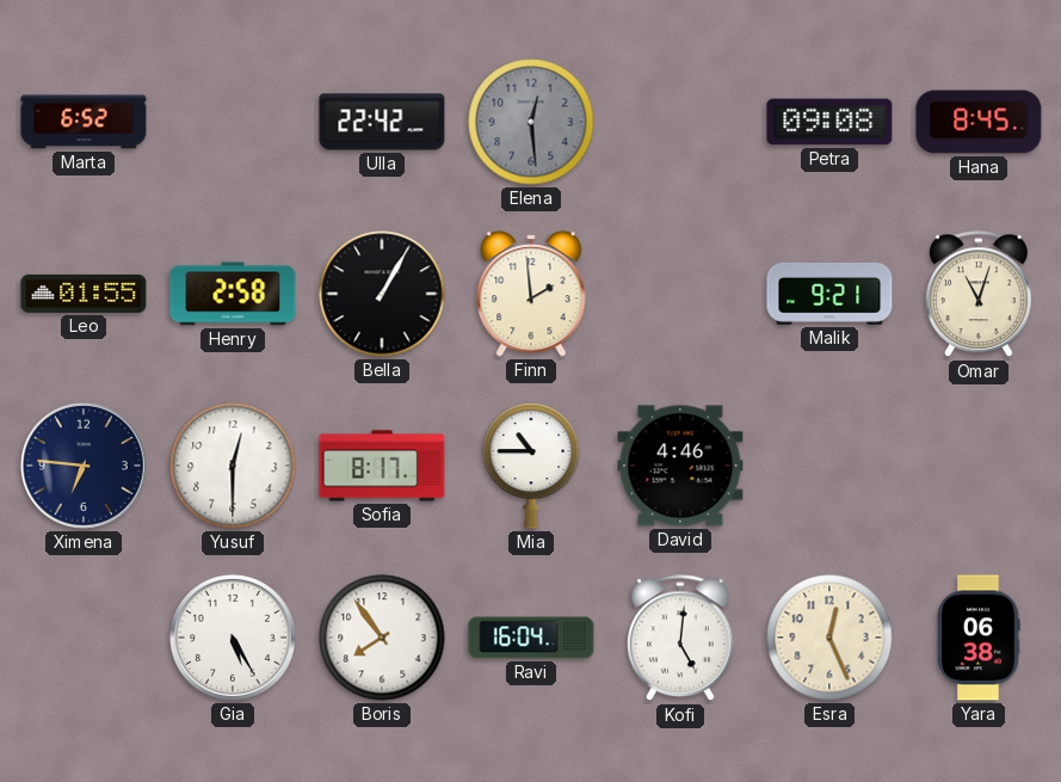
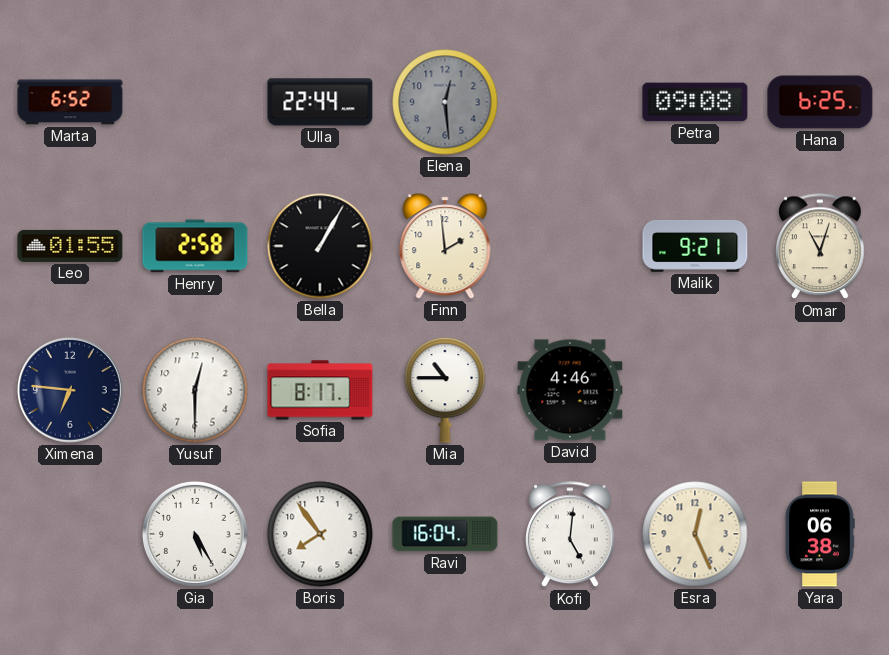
Ulla: 22:42 -> 22:44
Hana: 8:45 -> 6:25
